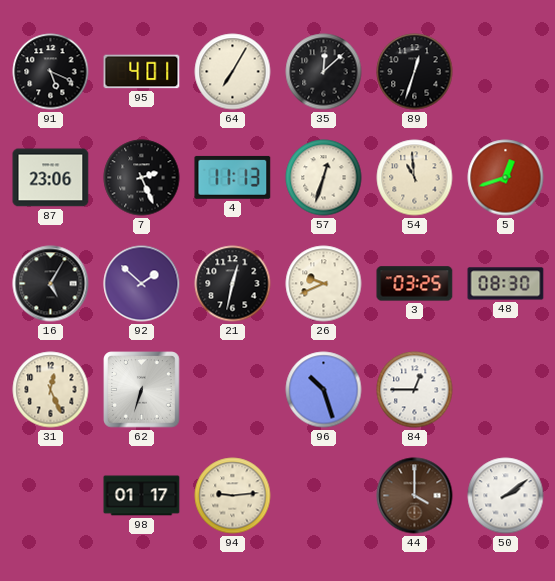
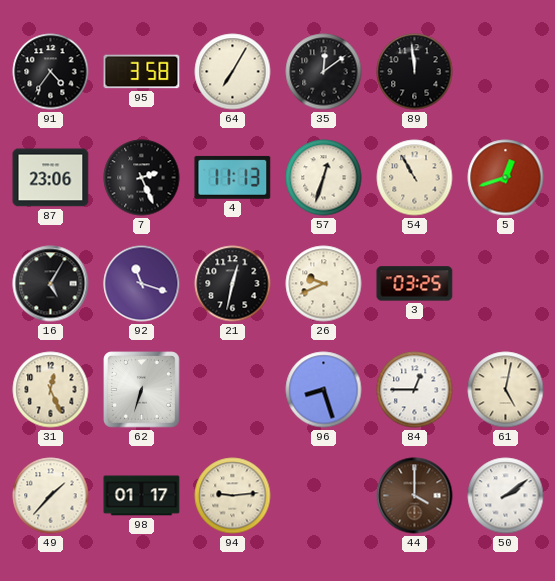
91: 5:19 -> 4:36
95: 4:01 -> 3:58
35: 12:08 -> 12:09
89: 12:33 -> 11:59
54: 10:59 -> 10:55
92: 1:52 -> 11:18
48: 08:30 -> none
96: 10:27 -> 8:27
61: none -> 5:02
49: none -> 1:37
